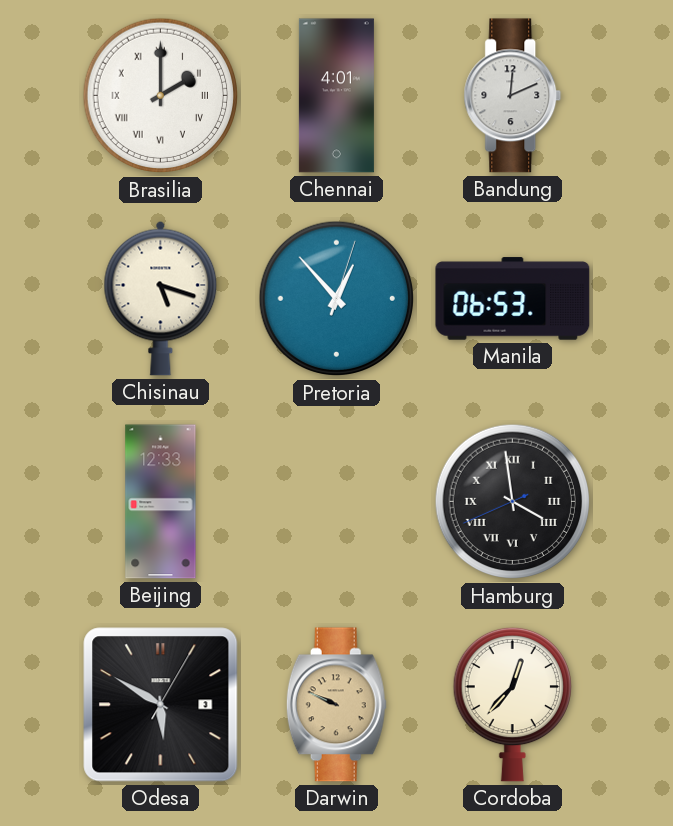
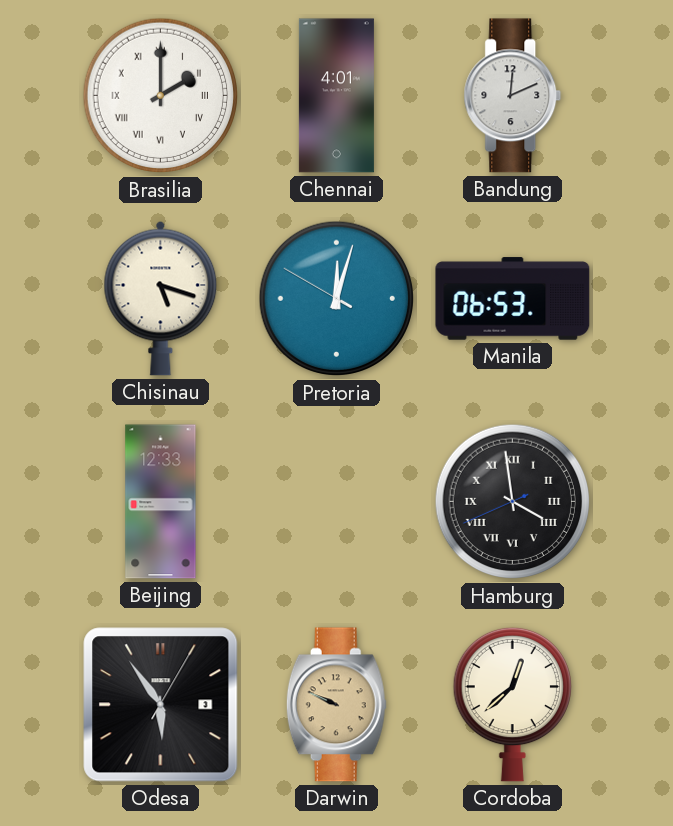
Pretoria: 12:53 -> 12:02
Odesa: 5:50 -> 5:54
Cordoba: 12:37 -> 12:38
